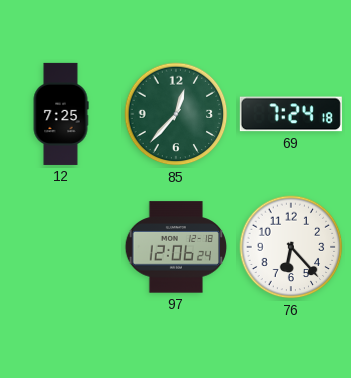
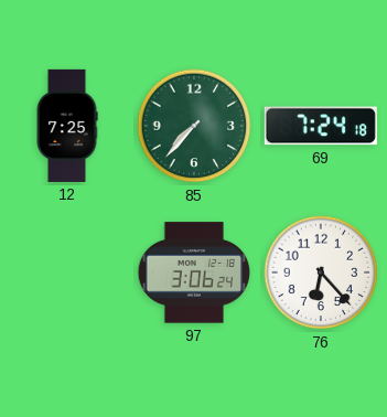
85: 12:37 -> 7:37
97: 12:06 -> 3:06
